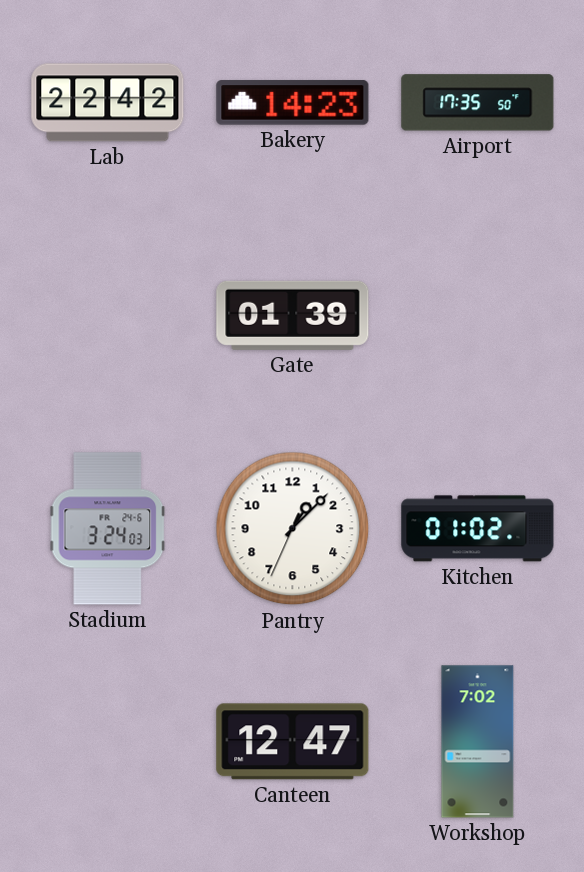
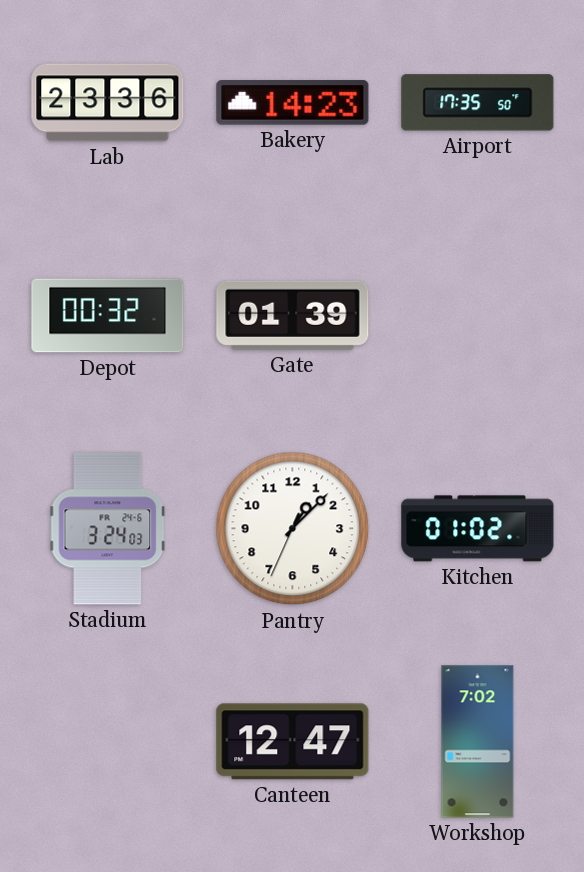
Lab: 22:42 -> 23:36
Depot: none -> 00:32
